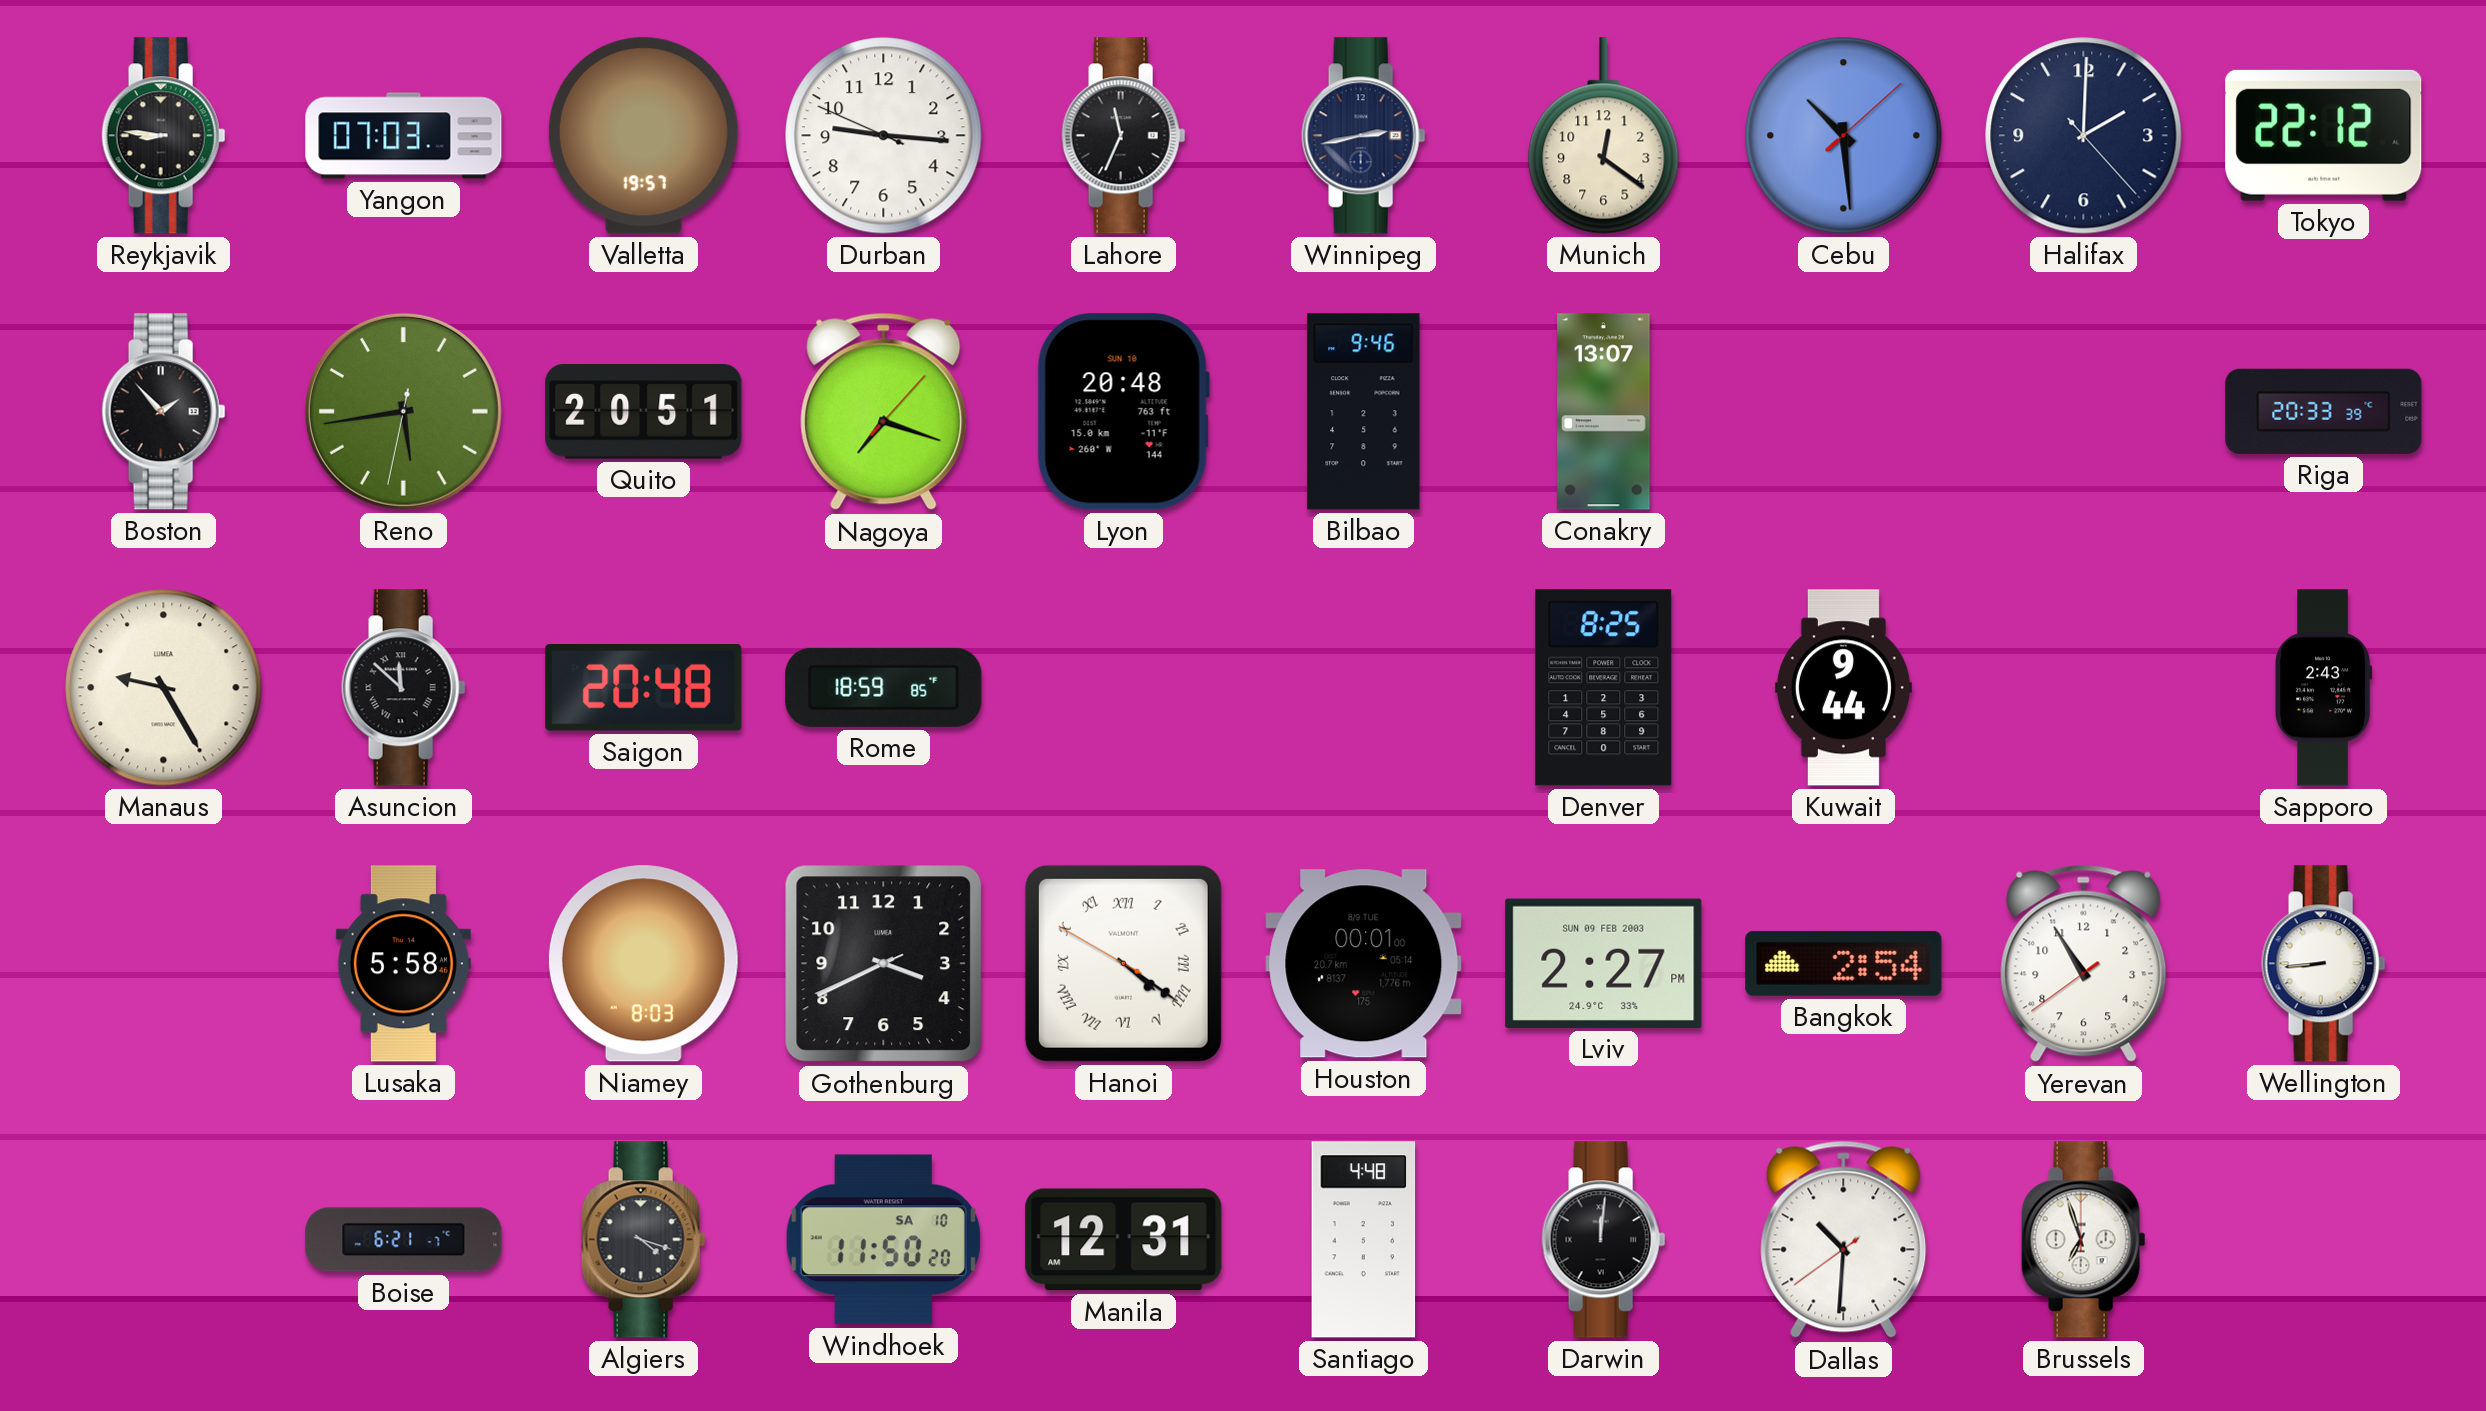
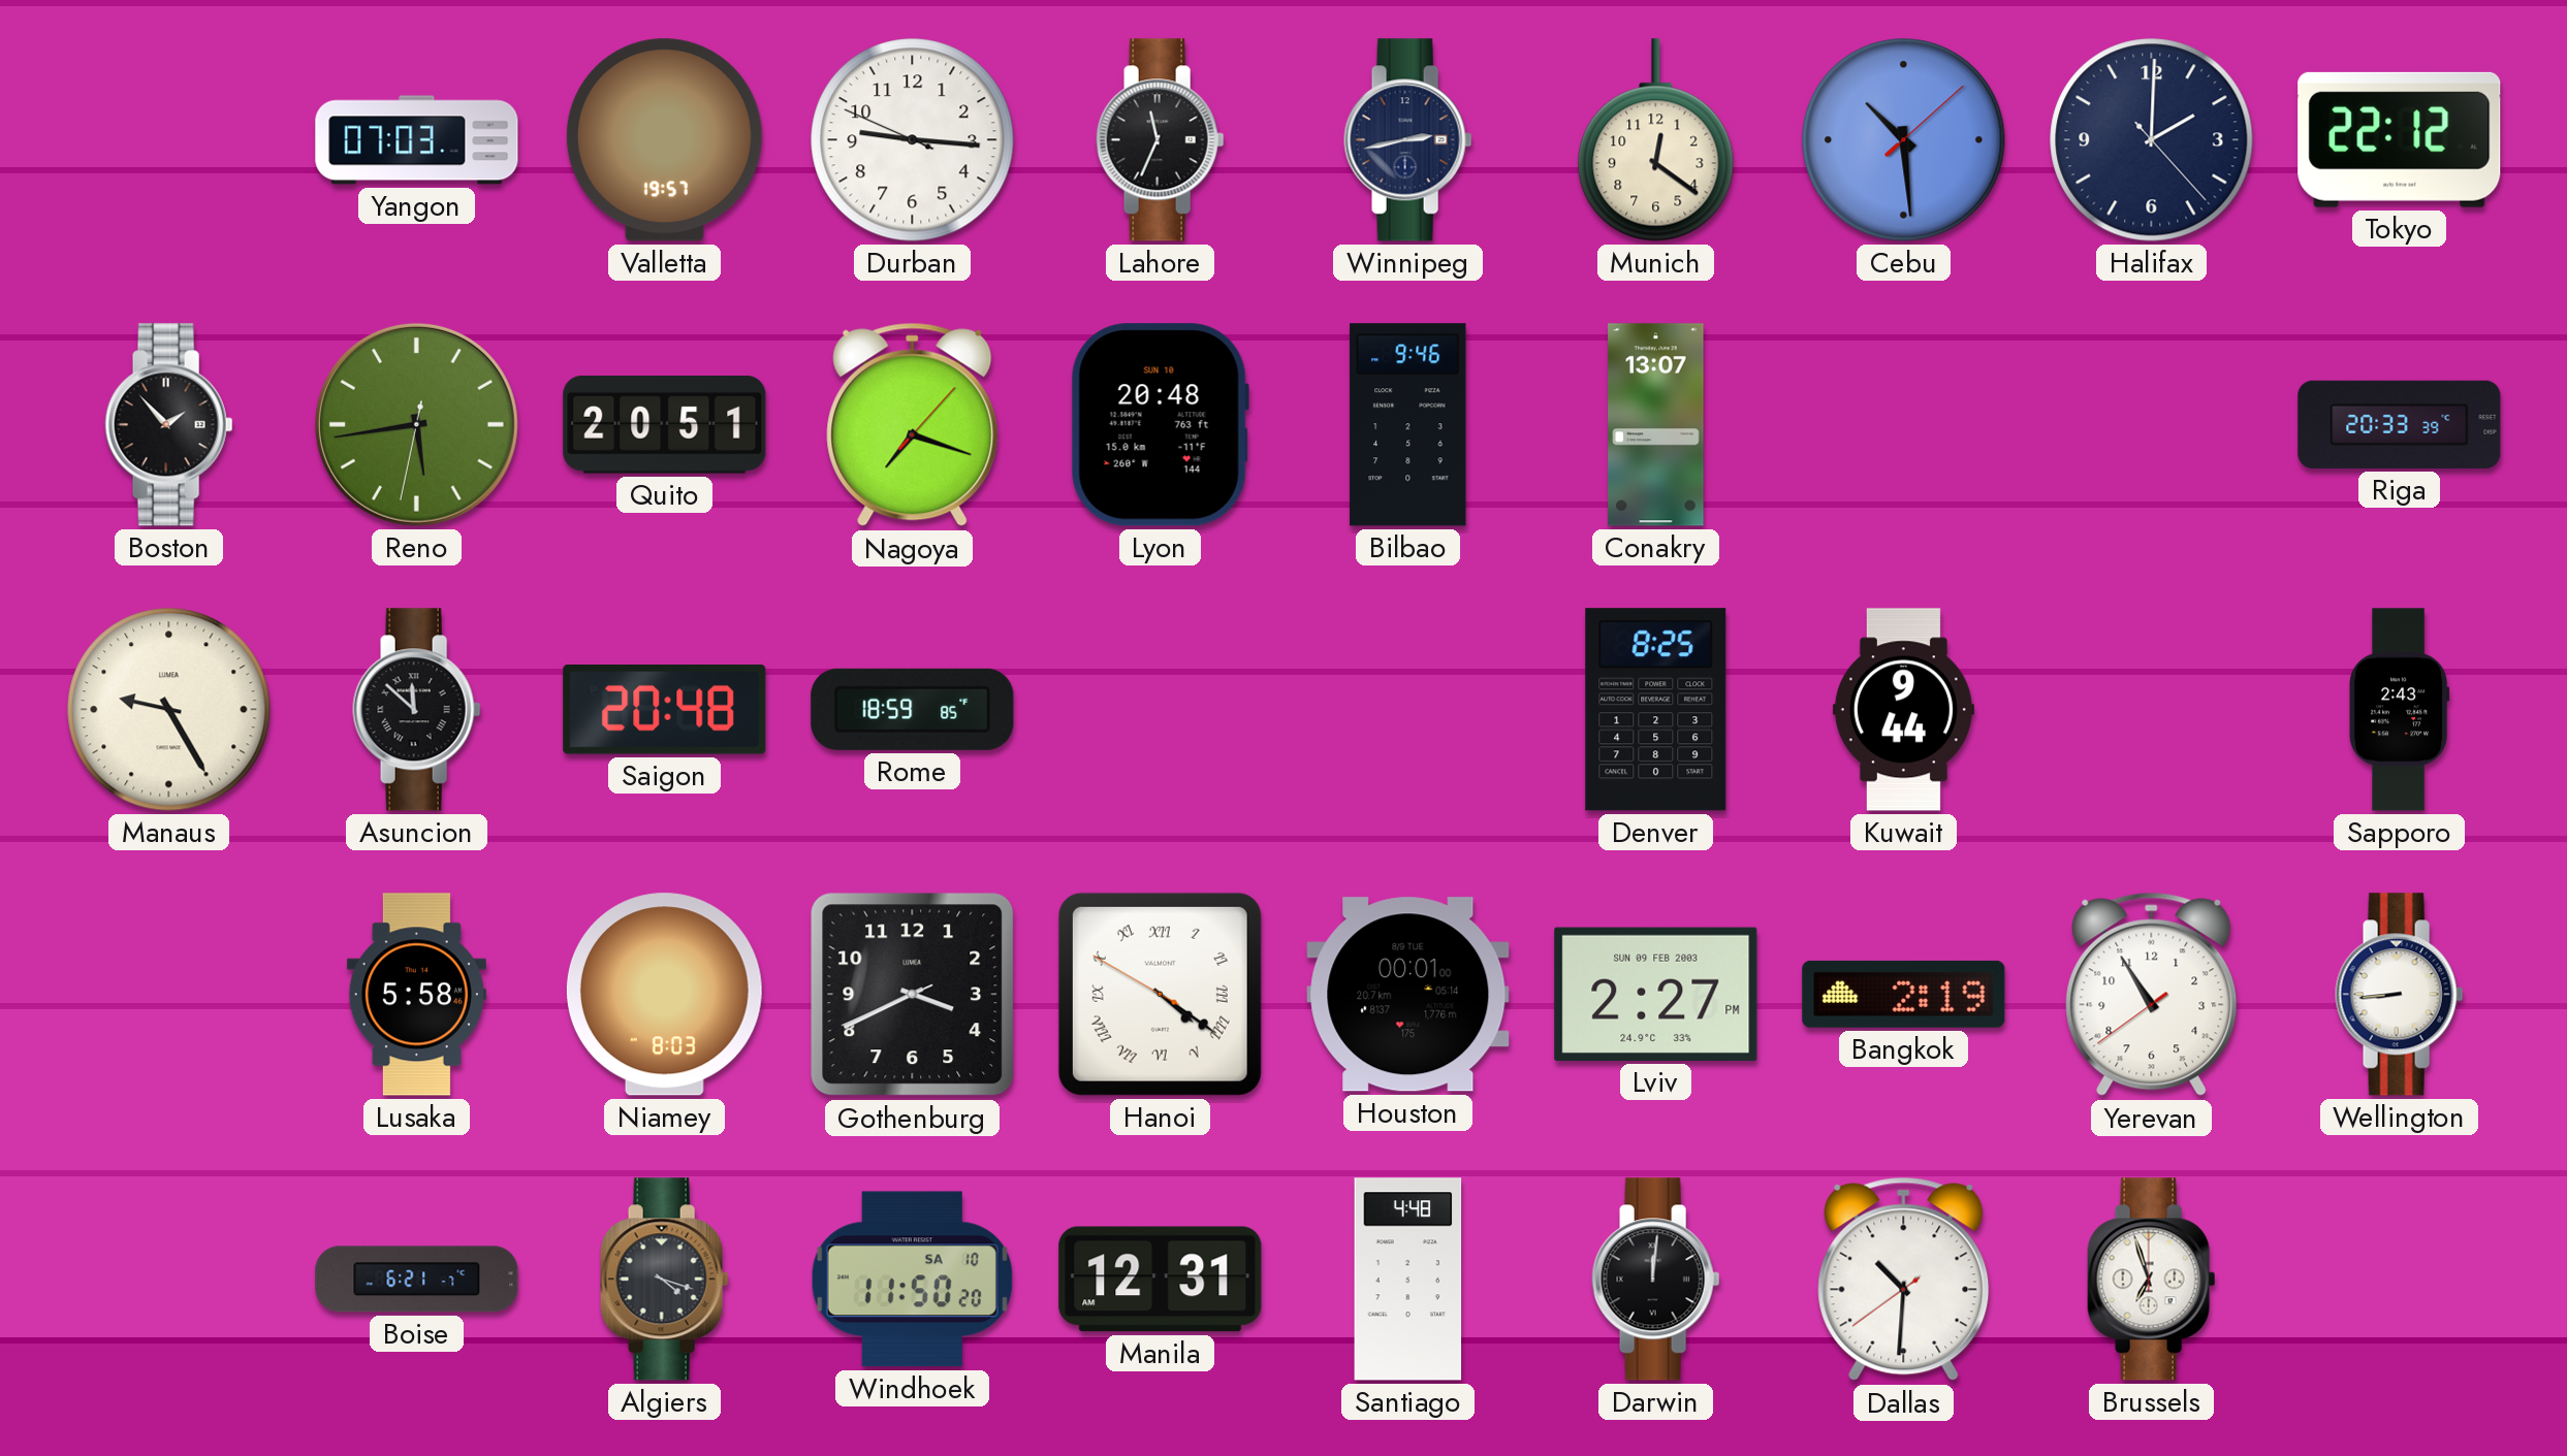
Reykjavik: 8:46 -> none
Bangkok: 2:54 -> 2:19
